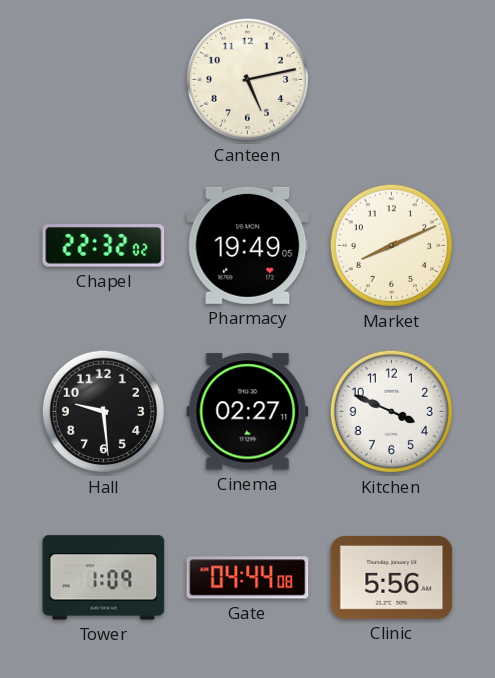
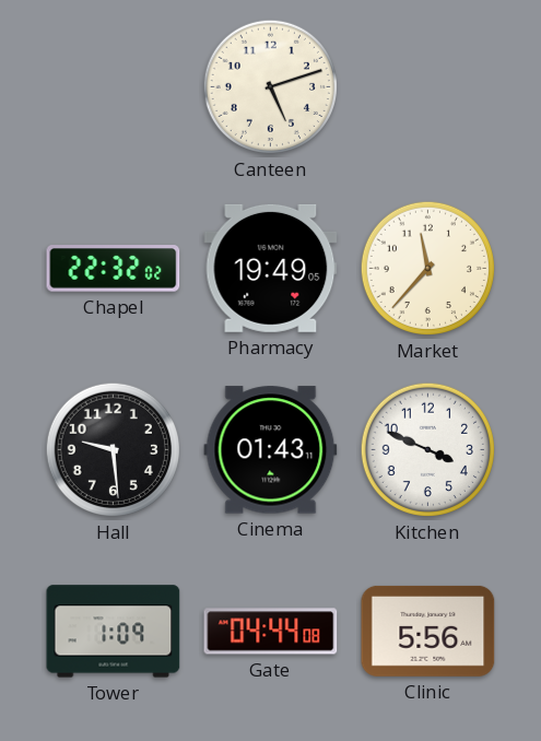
Canteen: 5:13 -> 5:12
Market: 8:11 -> 11:37
Cinema: 02:27 -> 01:43
